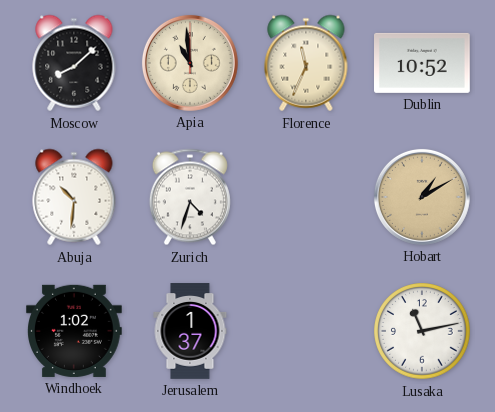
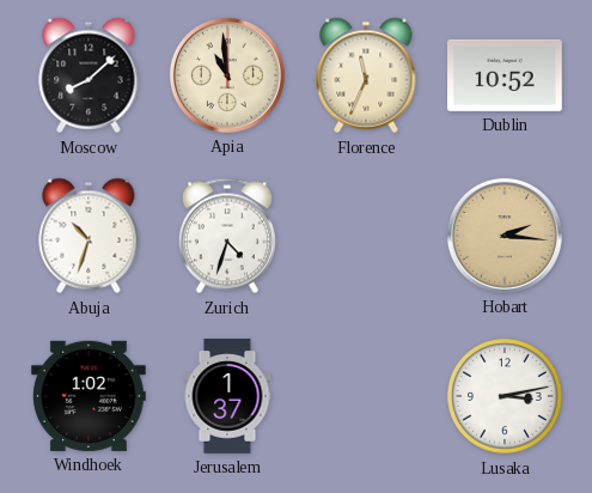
Abuja: 10:31 -> 10:33
Hobart: 1:10 -> 2:16
Lusaka: 11:13 -> 3:13
